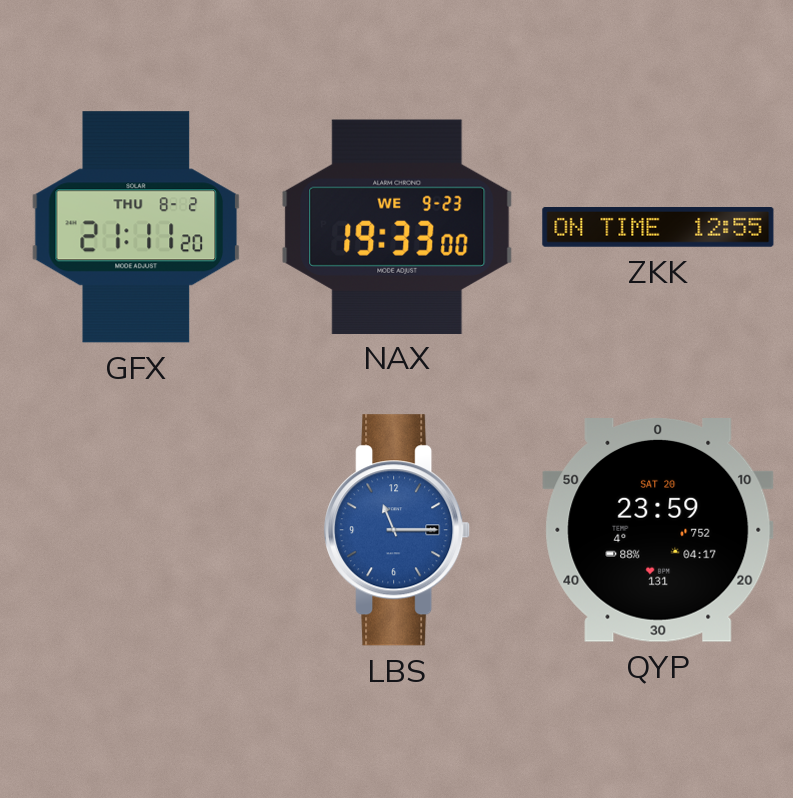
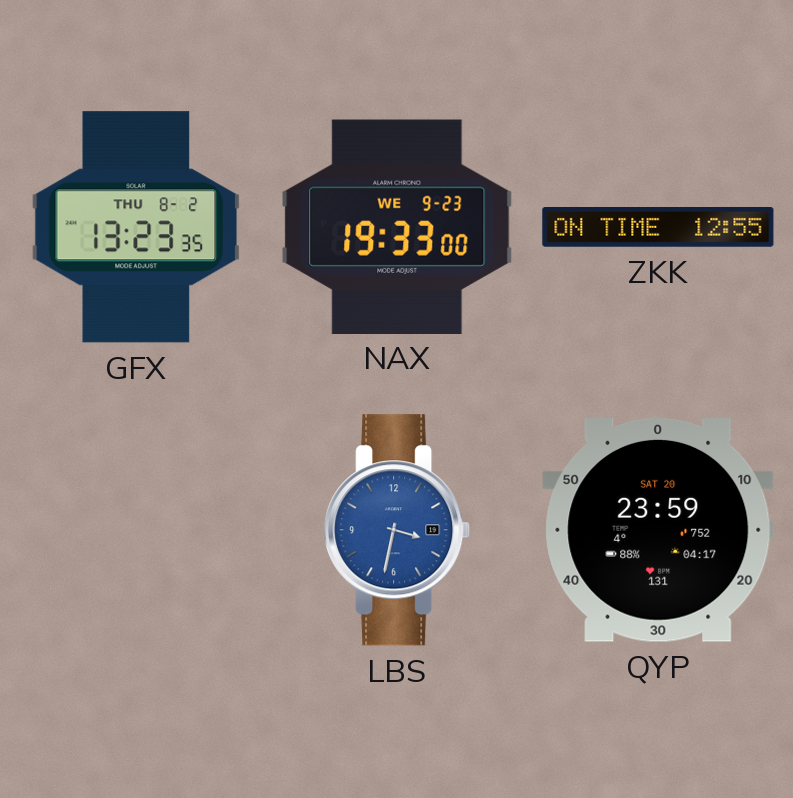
GFX: 21:11 -> 13:23
LBS: 11:15 -> 3:32
